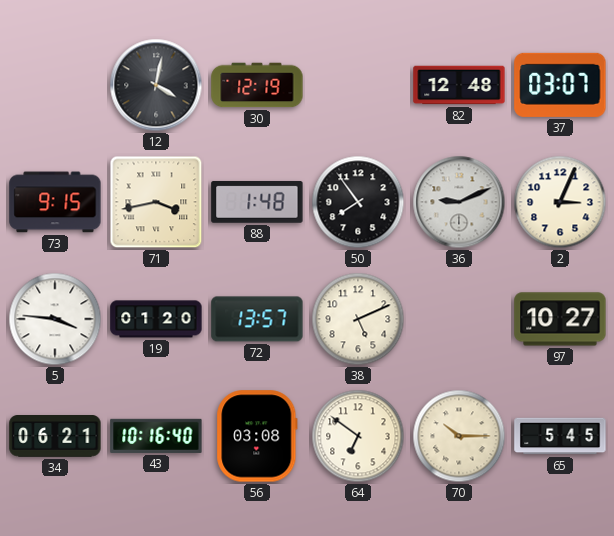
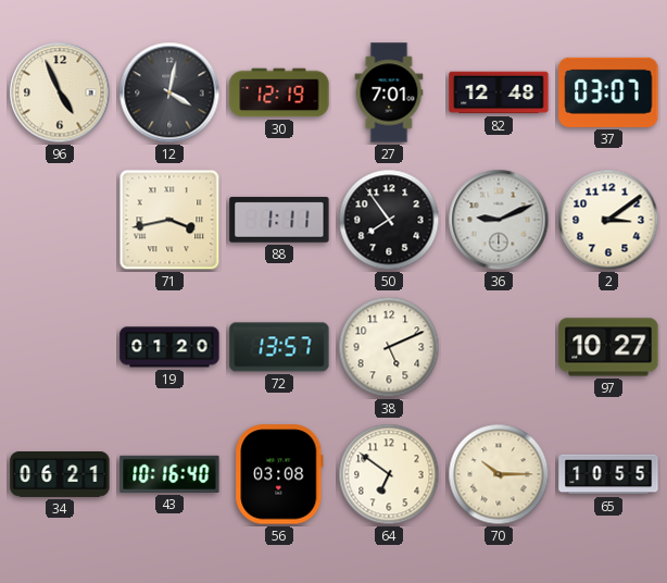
96: none -> 4:56
27: none -> 7:01
73: 9:15 -> none
88: 1:48 -> 1:11
2: 3:04 -> 3:09
5: 3:46 -> none
65: 5:45 -> 10:55
